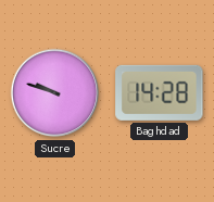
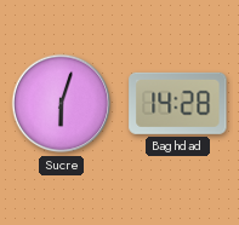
Sucre: 9:48 -> 6:03
